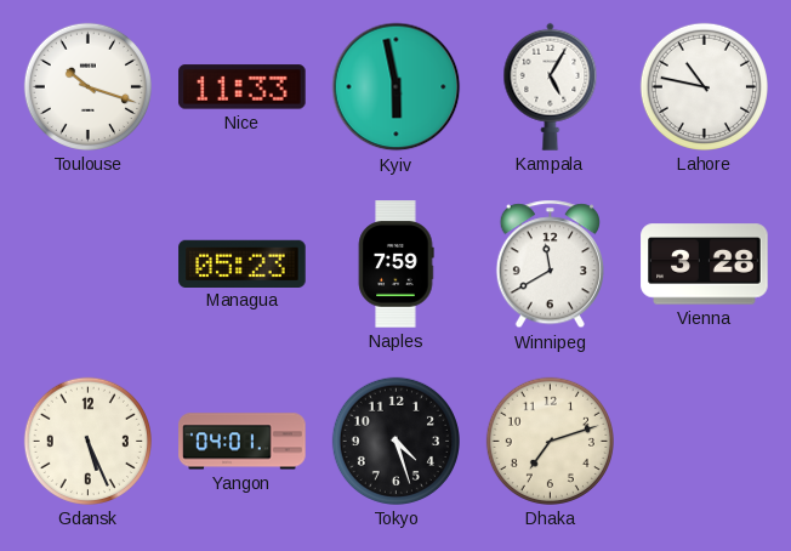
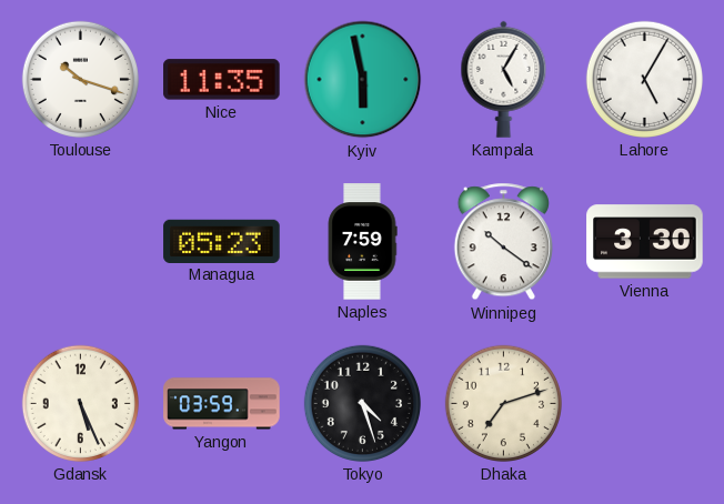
Nice: 11:33 -> 11:35
Lahore: 10:47 -> 5:05
Winnipeg: 11:40 -> 10:21
Vienna: 3:28 -> 3:30
Yangon: 04:01 -> 03:59
